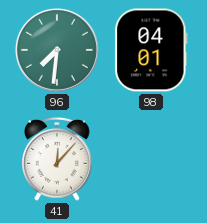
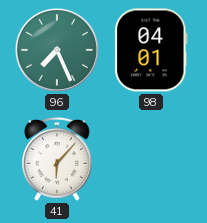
96: 7:31 -> 7:26
41: 12:07 -> 6:07
